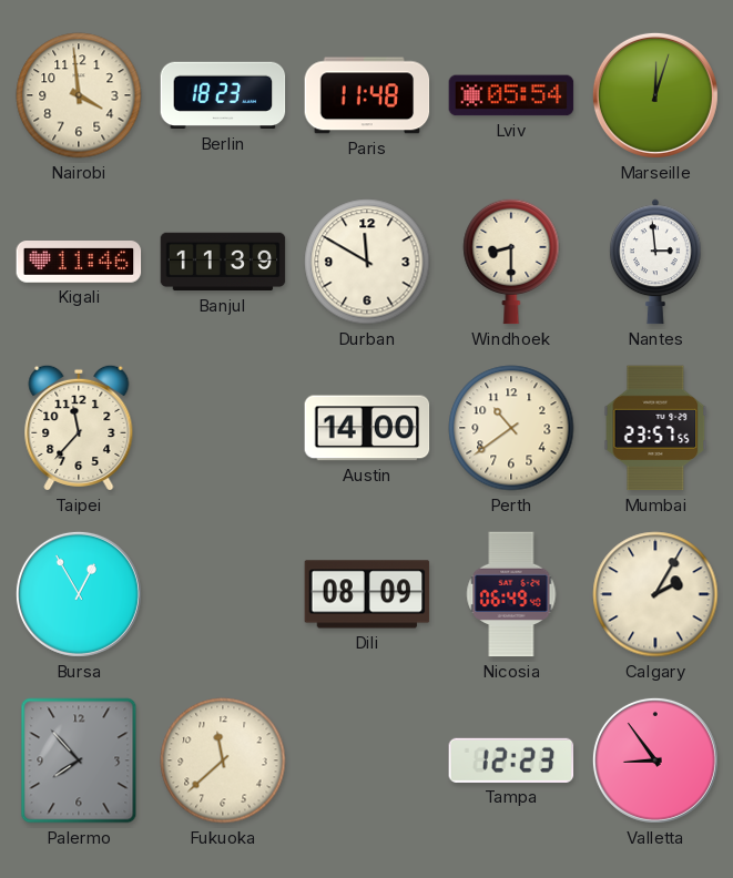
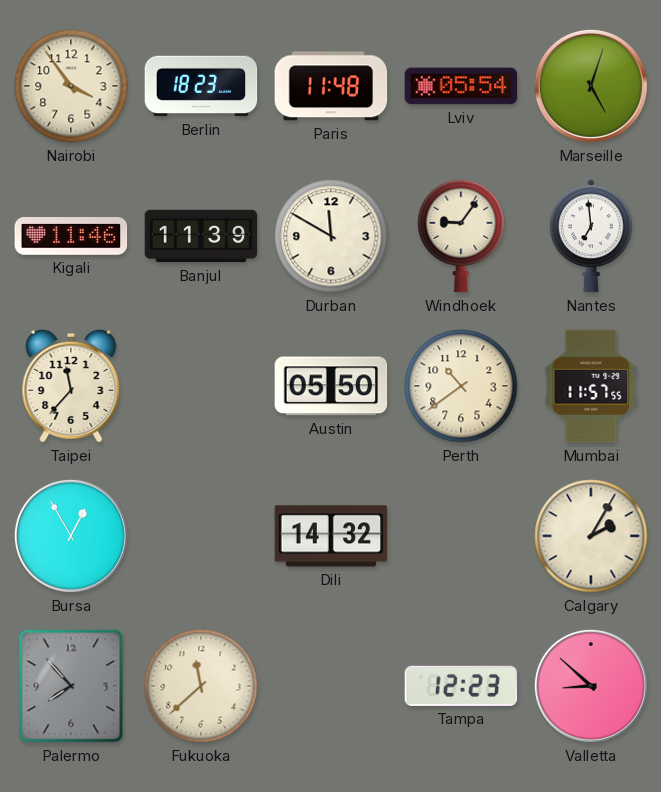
Nairobi: 3:59 -> 3:54
Marseille: 12:03 -> 5:03
Windhoek: 8:30 -> 9:06
Nantes: 2:59 -> 6:59
Austin: 14:00 -> 05:50
Mumbai: 23:57 -> 11:57
Dili: 08:09 -> 14:32
Nicosia: 06:49 -> none
Valletta: 8:54 -> 8:52
